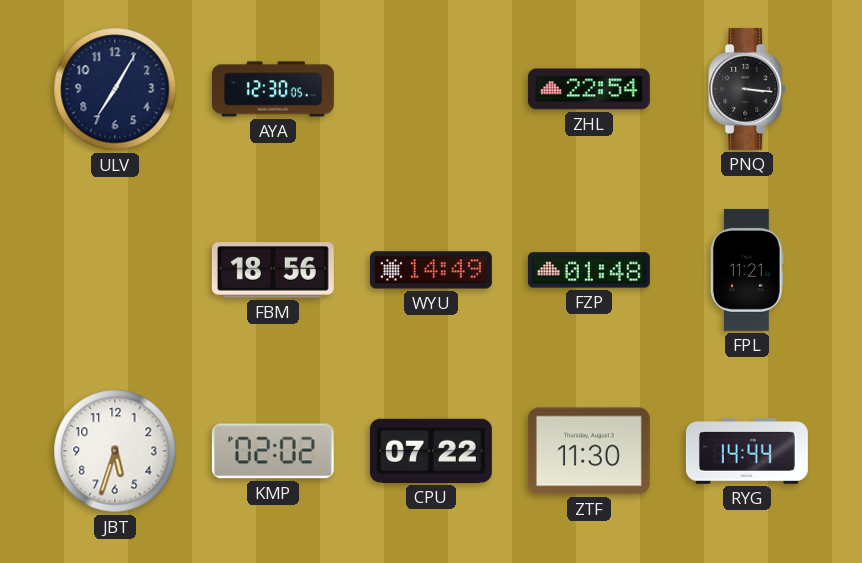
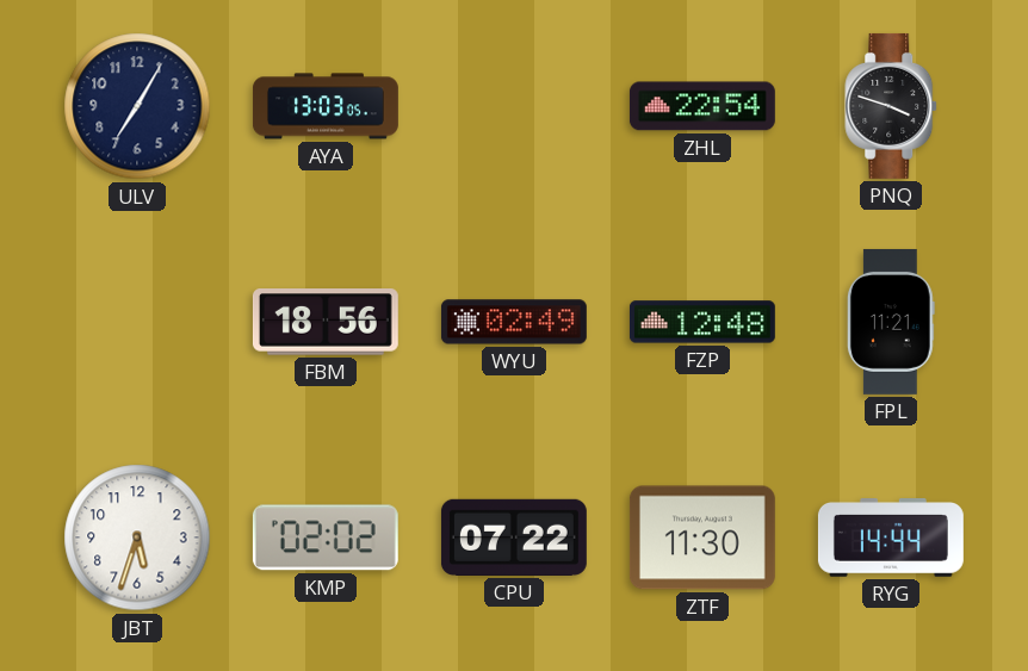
AYA: 12:30 -> 13:03
PNQ: 3:16 -> 3:48
WYU: 14:49 -> 02:49
FZP: 01:48 -> 12:48
